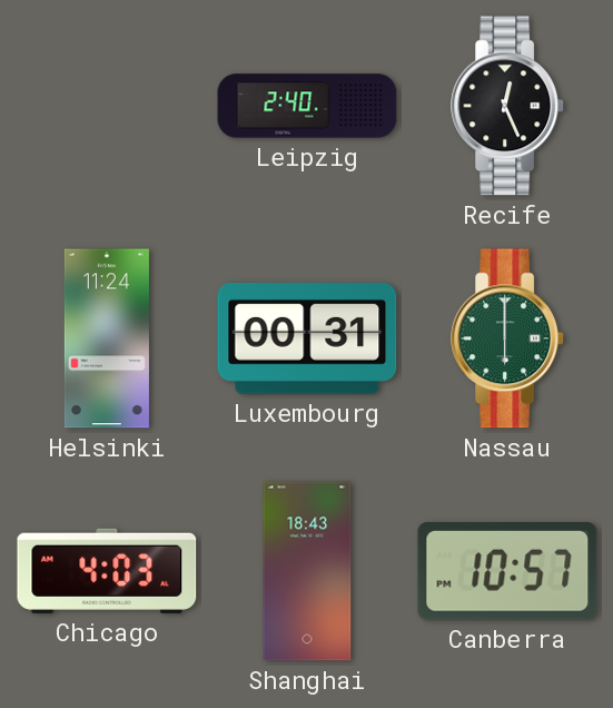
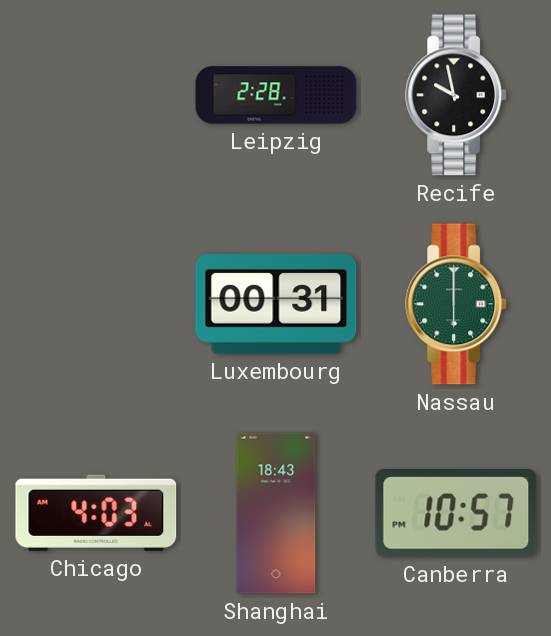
Leipzig: 2:40 -> 2:28
Recife: 12:26 -> 9:58
Helsinki: 11:24 -> none
